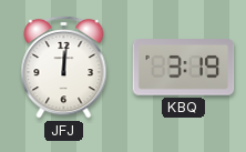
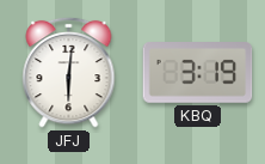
JFJ: 12:01 -> 6:01
